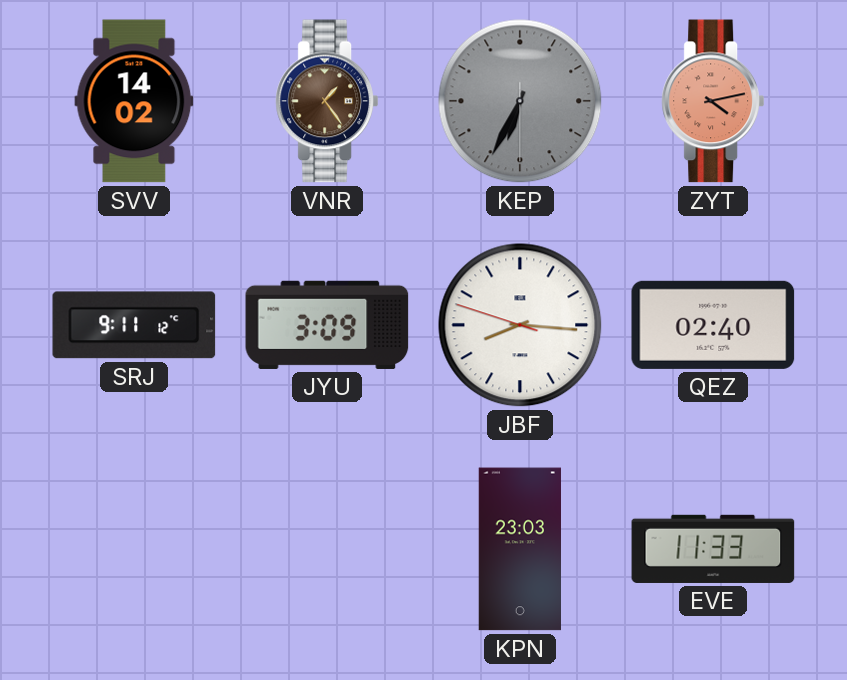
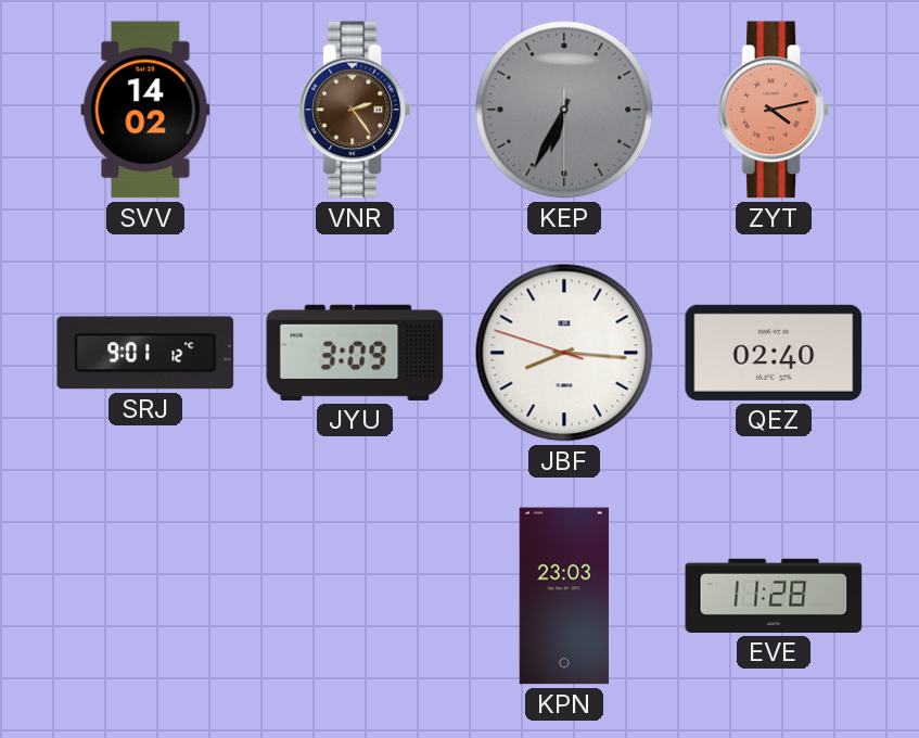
VNR: 1:24 -> 2:24
SRJ: 9:11 -> 9:01
EVE: 11:33 -> 11:28
